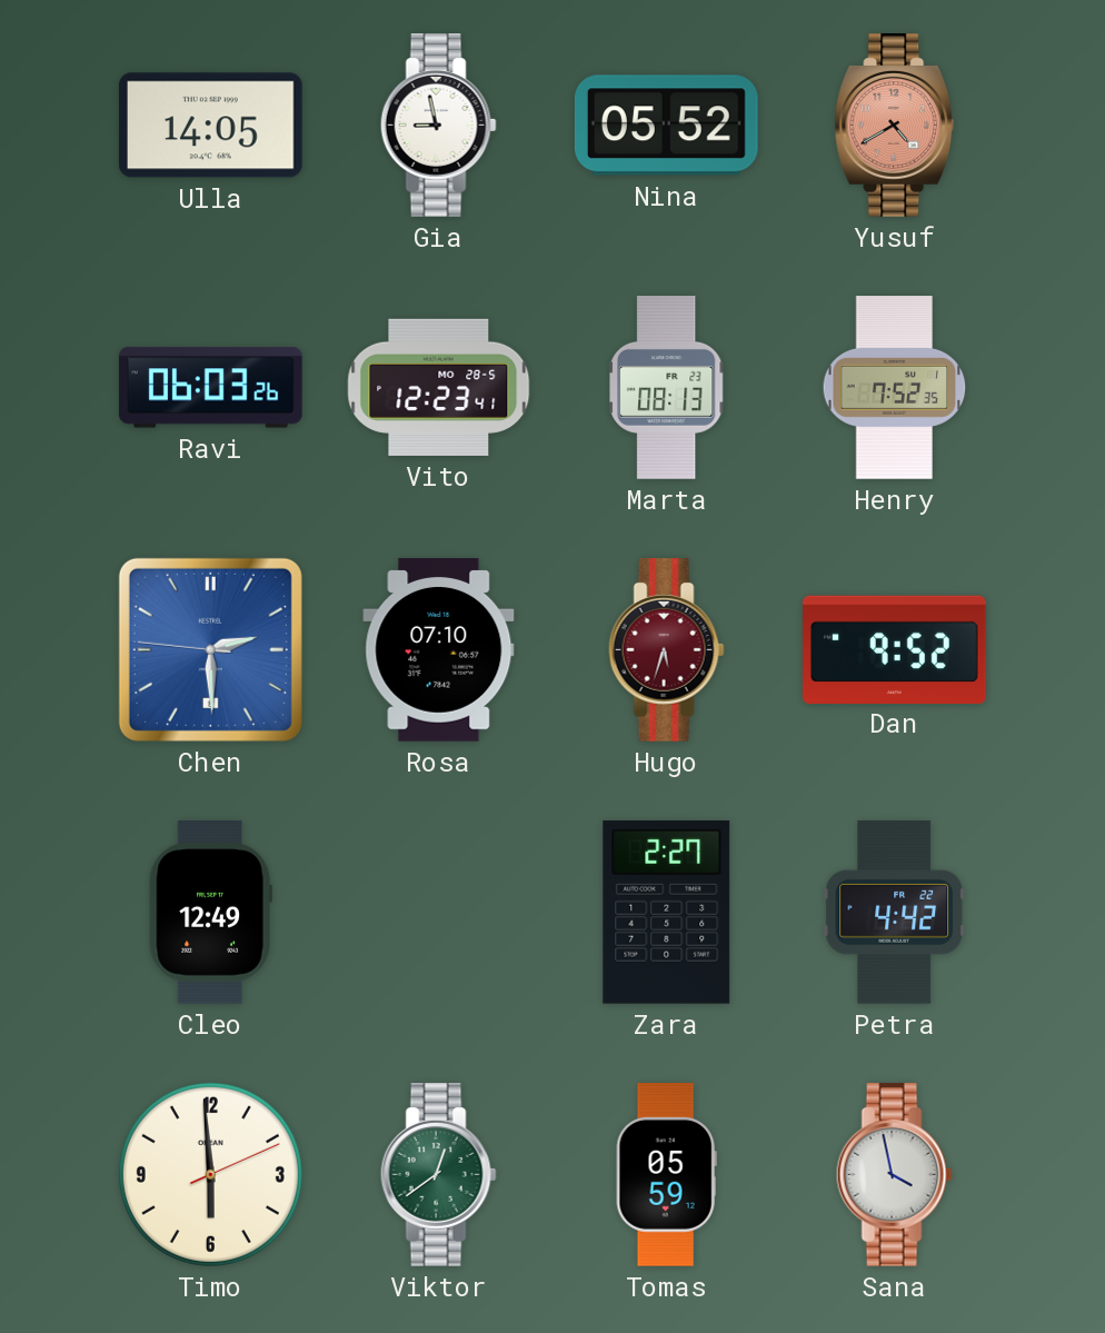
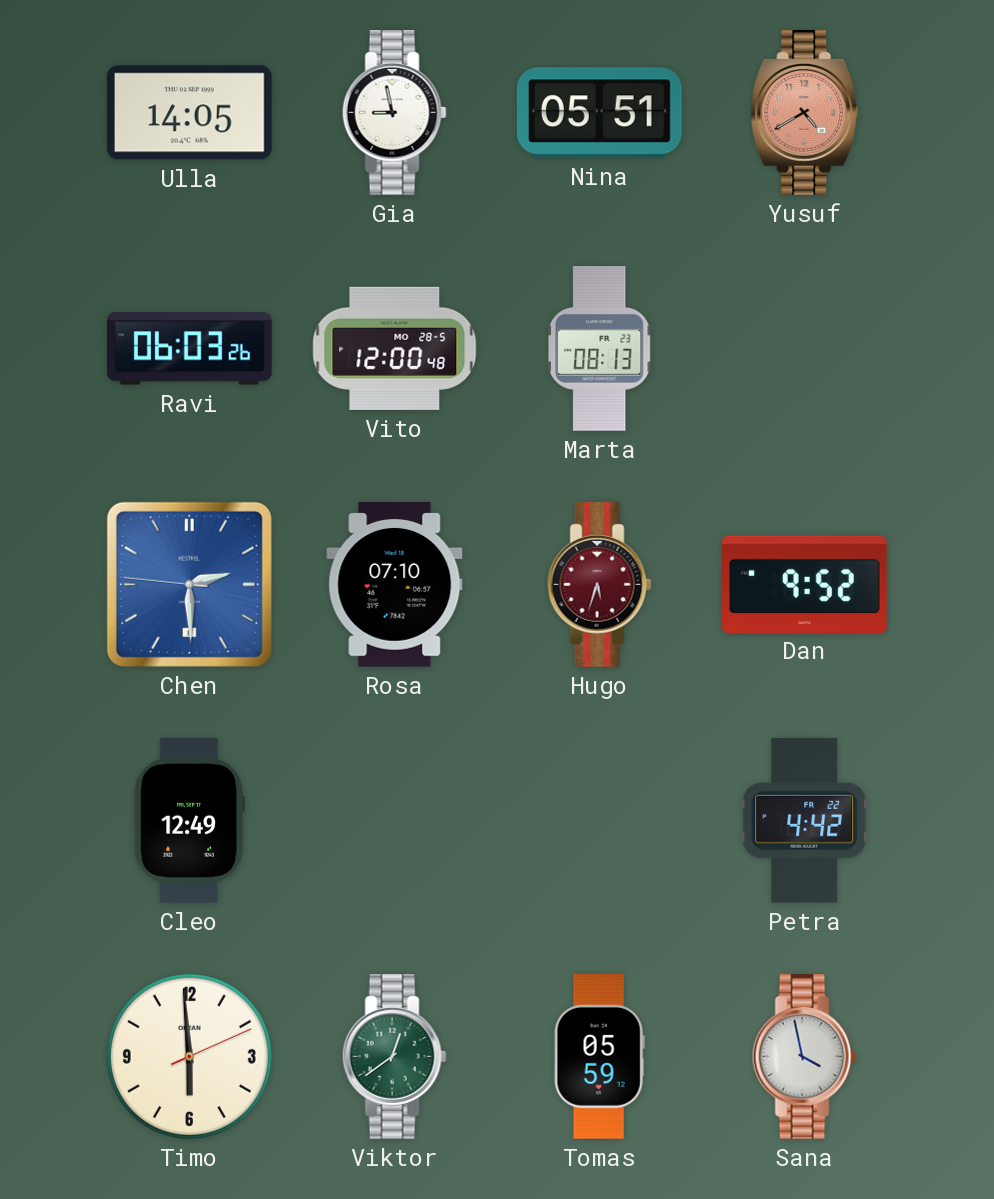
Nina: 05:52 -> 05:51
Vito: 12:23 -> 12:00
Henry: 7:52 -> none
Zara: 2:27 -> none
